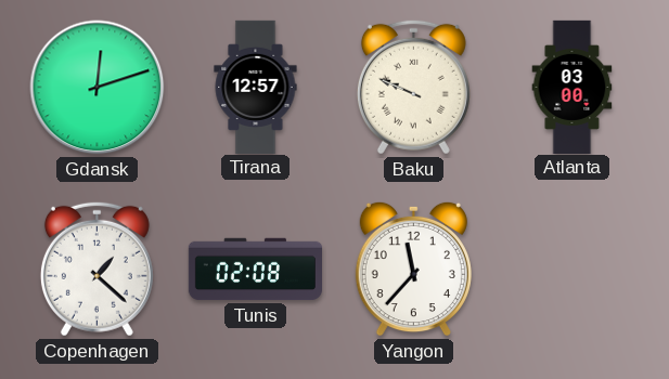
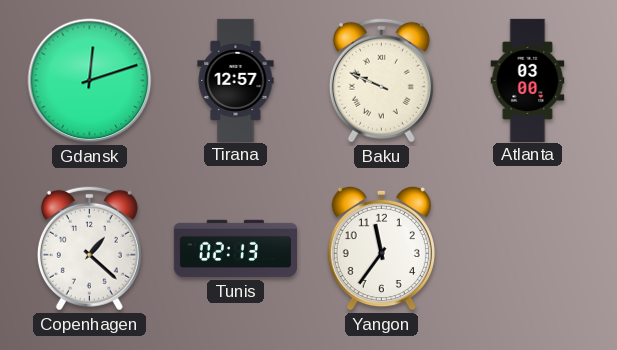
Tunis: 02:08 -> 02:13
Yangon: 11:37 -> 11:36
